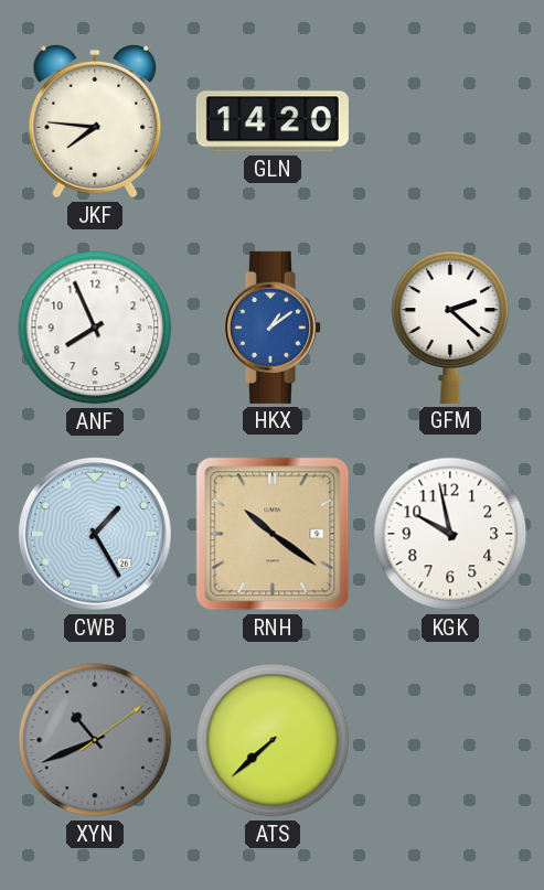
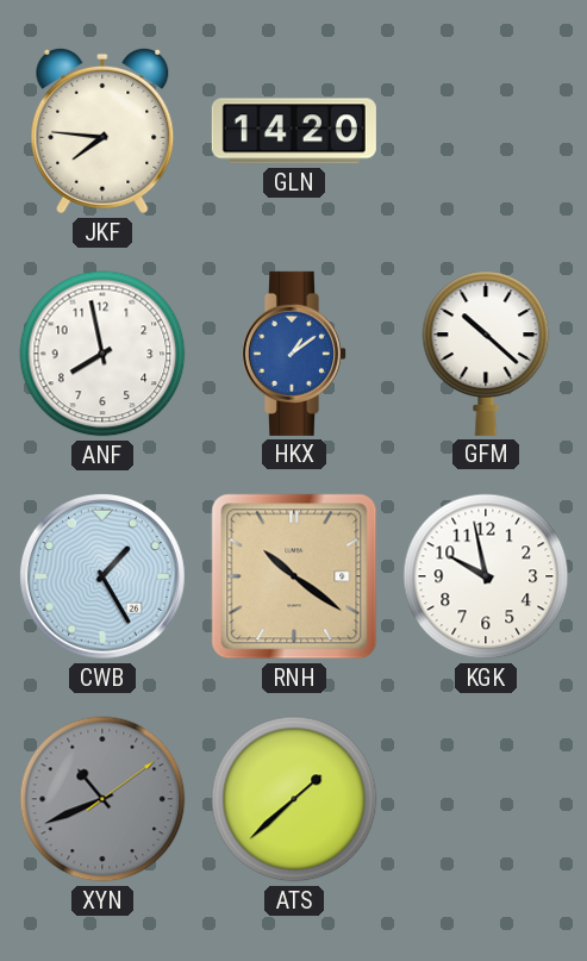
ANF: 7:56 -> 7:58
GFM: 2:22 -> 10:22
ATS: 7:38 -> 1:38
